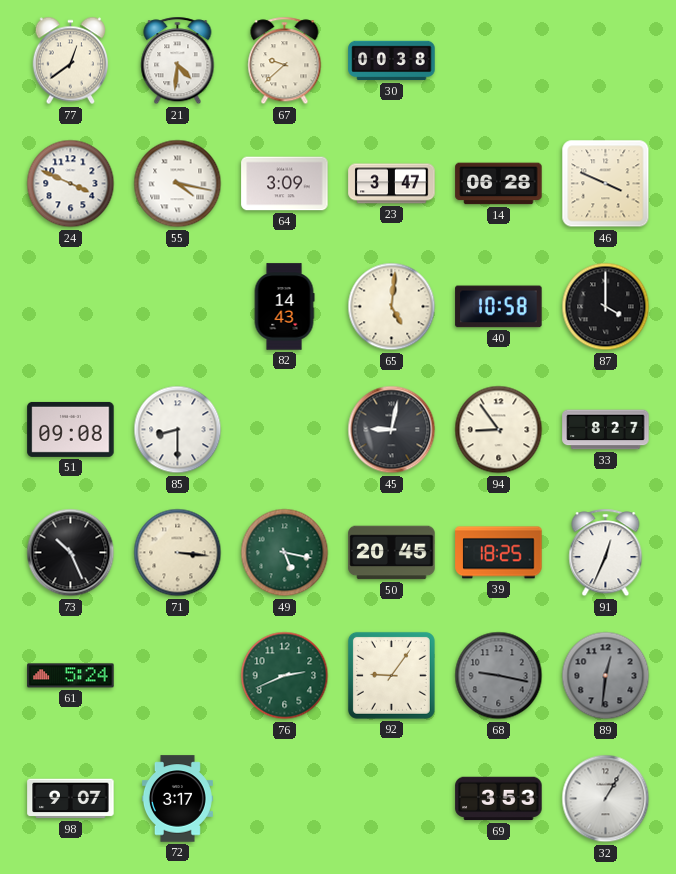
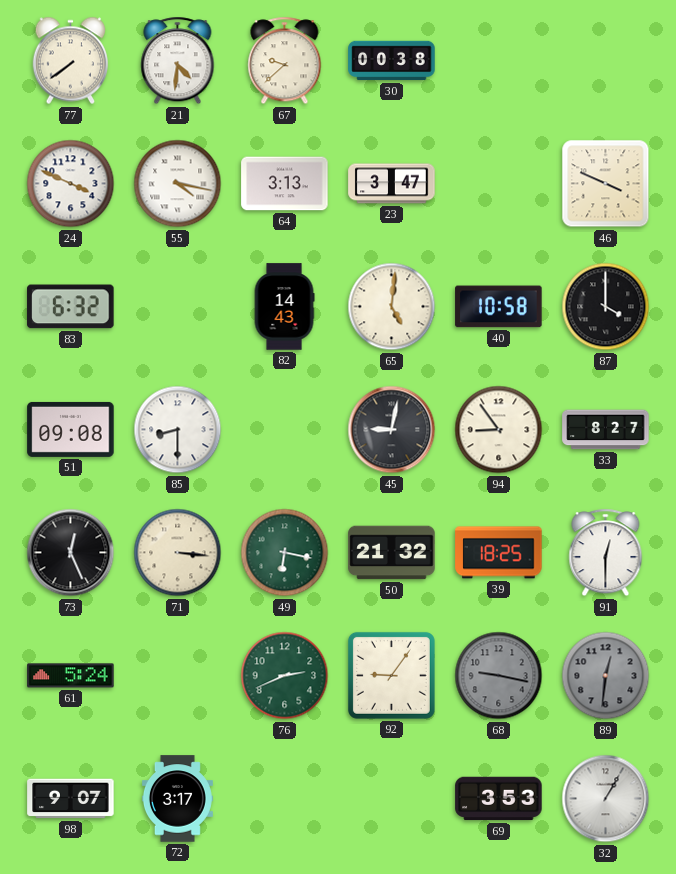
77: 12:39 -> 7:39
64: 3:09 -> 3:13
14: 06:28 -> none
83: none -> 6:32
73: 10:26 -> 12:26
49: 5:17 -> 6:17
50: 20:45 -> 21:32
91: 12:34 -> 12:30
